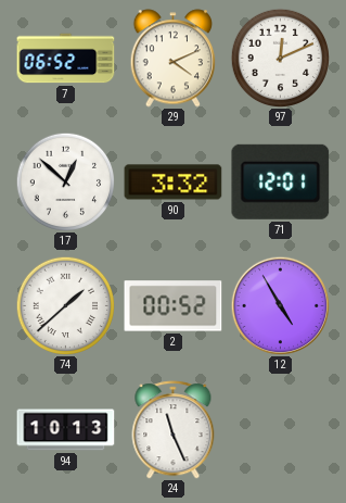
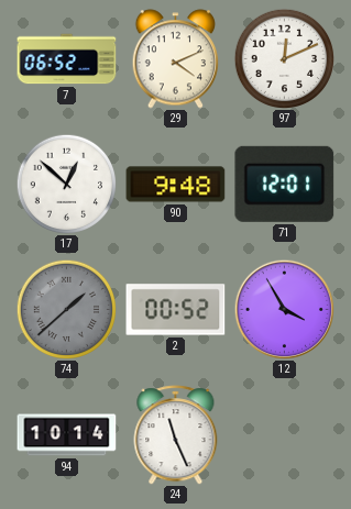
90: 3:32 -> 9:48
74 dial: white -> grey
12: 4:55 -> 3:55
94: 10:13 -> 10:14
